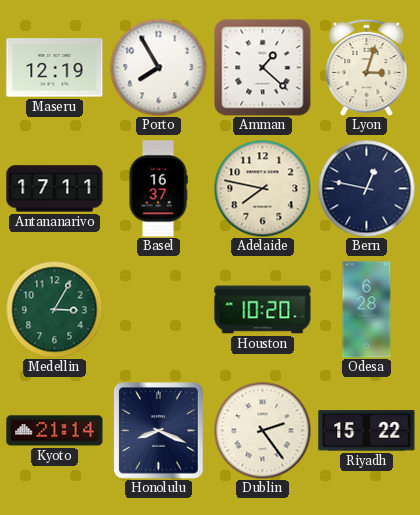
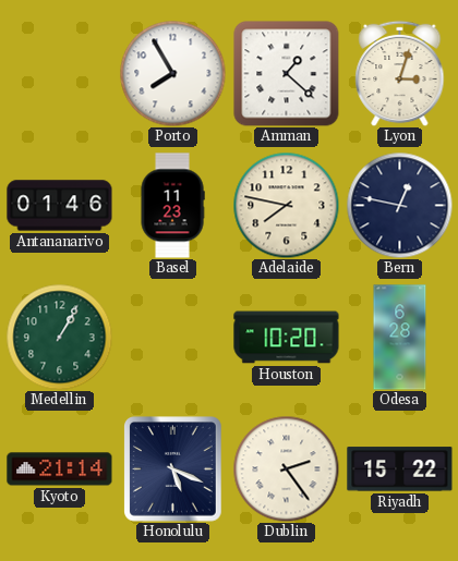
Maseru: 12:19 -> none
Antananarivo: 17:11 -> 01:46
Basel: 16:37 -> 11:23
Medellin: 3:05 -> 1:05
Honolulu: 8:19 -> 5:19
